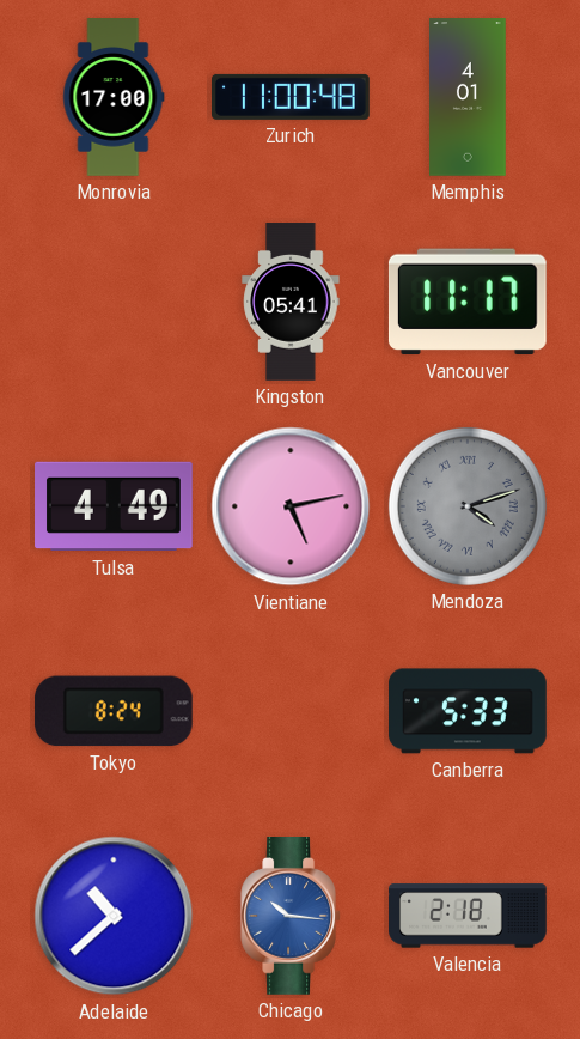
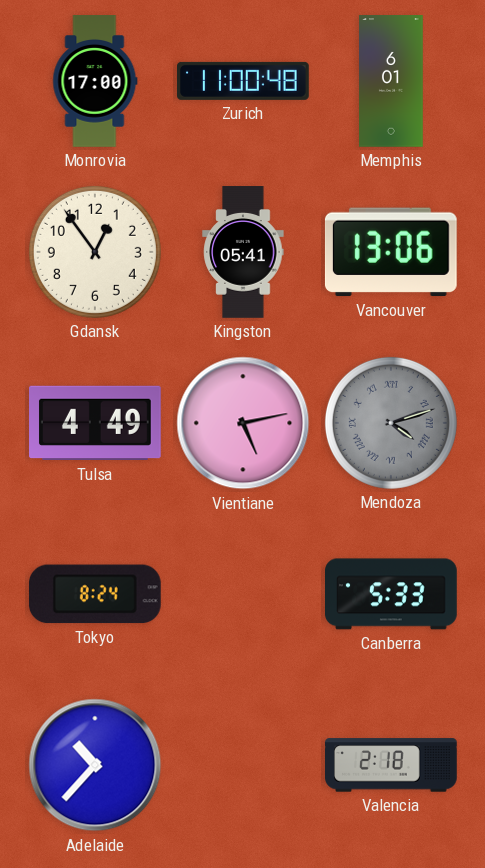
Memphis: 4:01 -> 6:01
Gdansk: none -> 12:54
Vancouver: 11:17 -> 13:06
Adelaide: 10:38 -> 10:37
Chicago: 10:16 -> none
